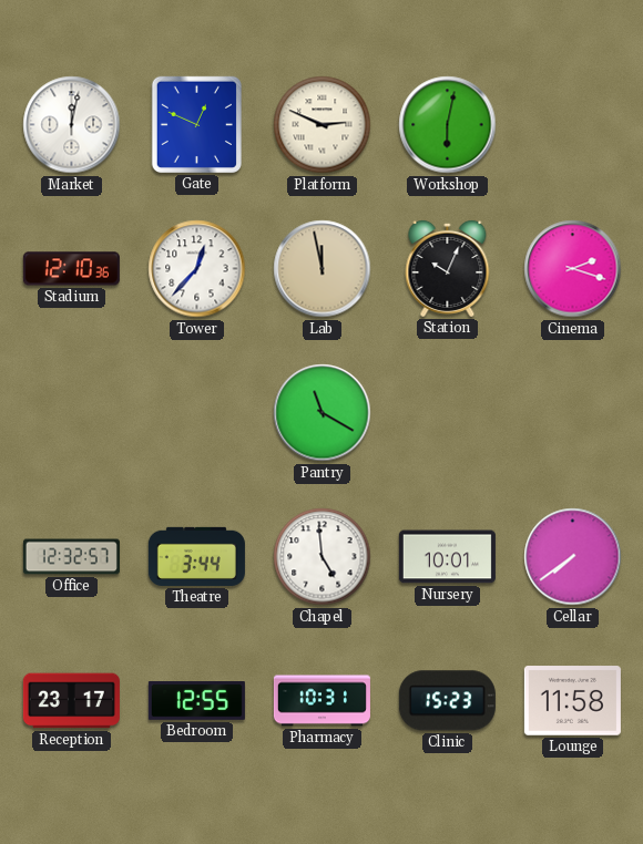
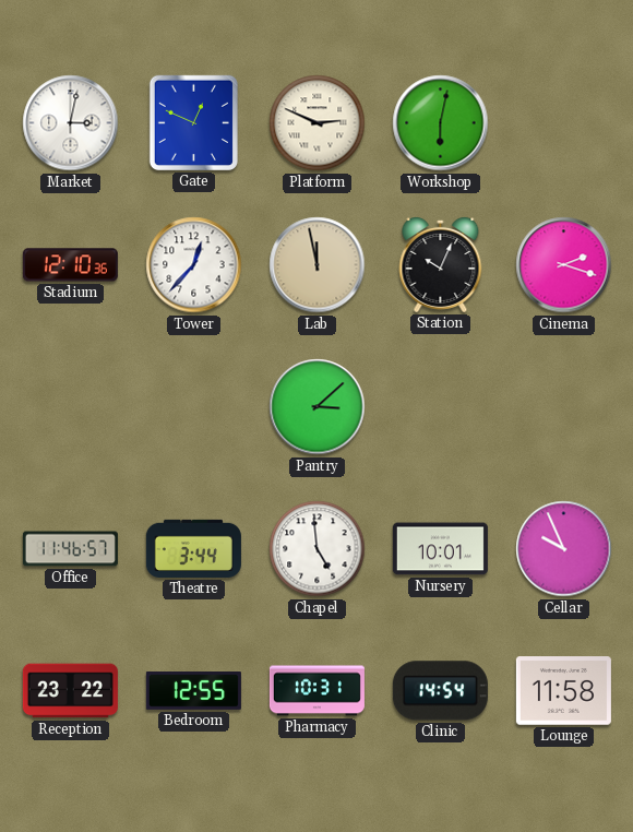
Market: 12:02 -> 3:02
Pantry: 11:20 -> 3:08
Office: 12:32 -> 11:46
Cellar: 7:39 -> 9:56
Reception: 23:17 -> 23:22
Clinic: 15:23 -> 14:54
